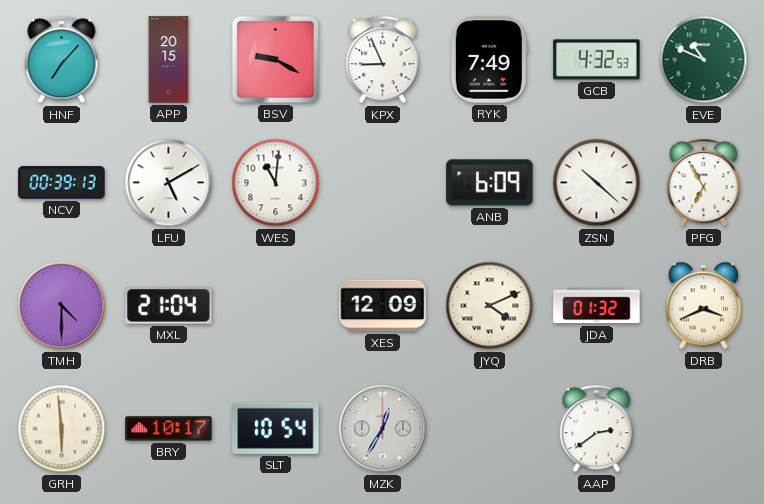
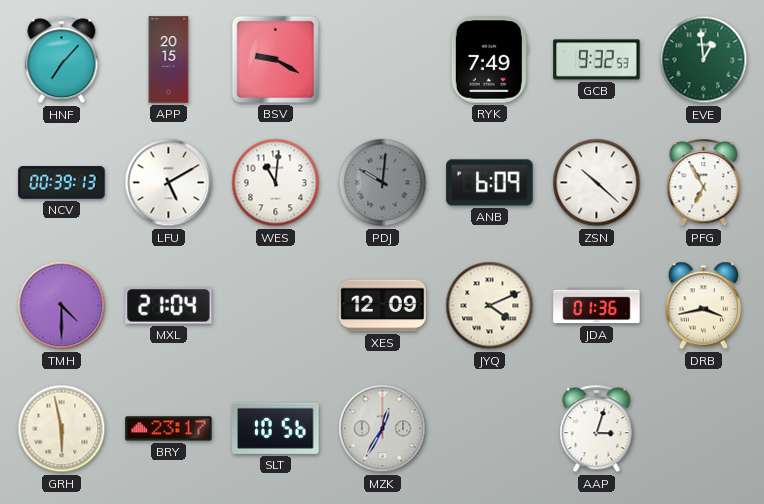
KPX: 8:56 -> none
GCB: 4:32 -> 9:32
EVE: 10:49 -> 12:59
PDJ: none -> 10:01
JDA: 01:32 -> 01:36
DRB: 3:41 -> 3:43
GRH: 5:59 -> 5:58
BRY: 10:17 -> 23:17
SLT: 10:54 -> 10:56
AAP: 2:39 -> 3:03
